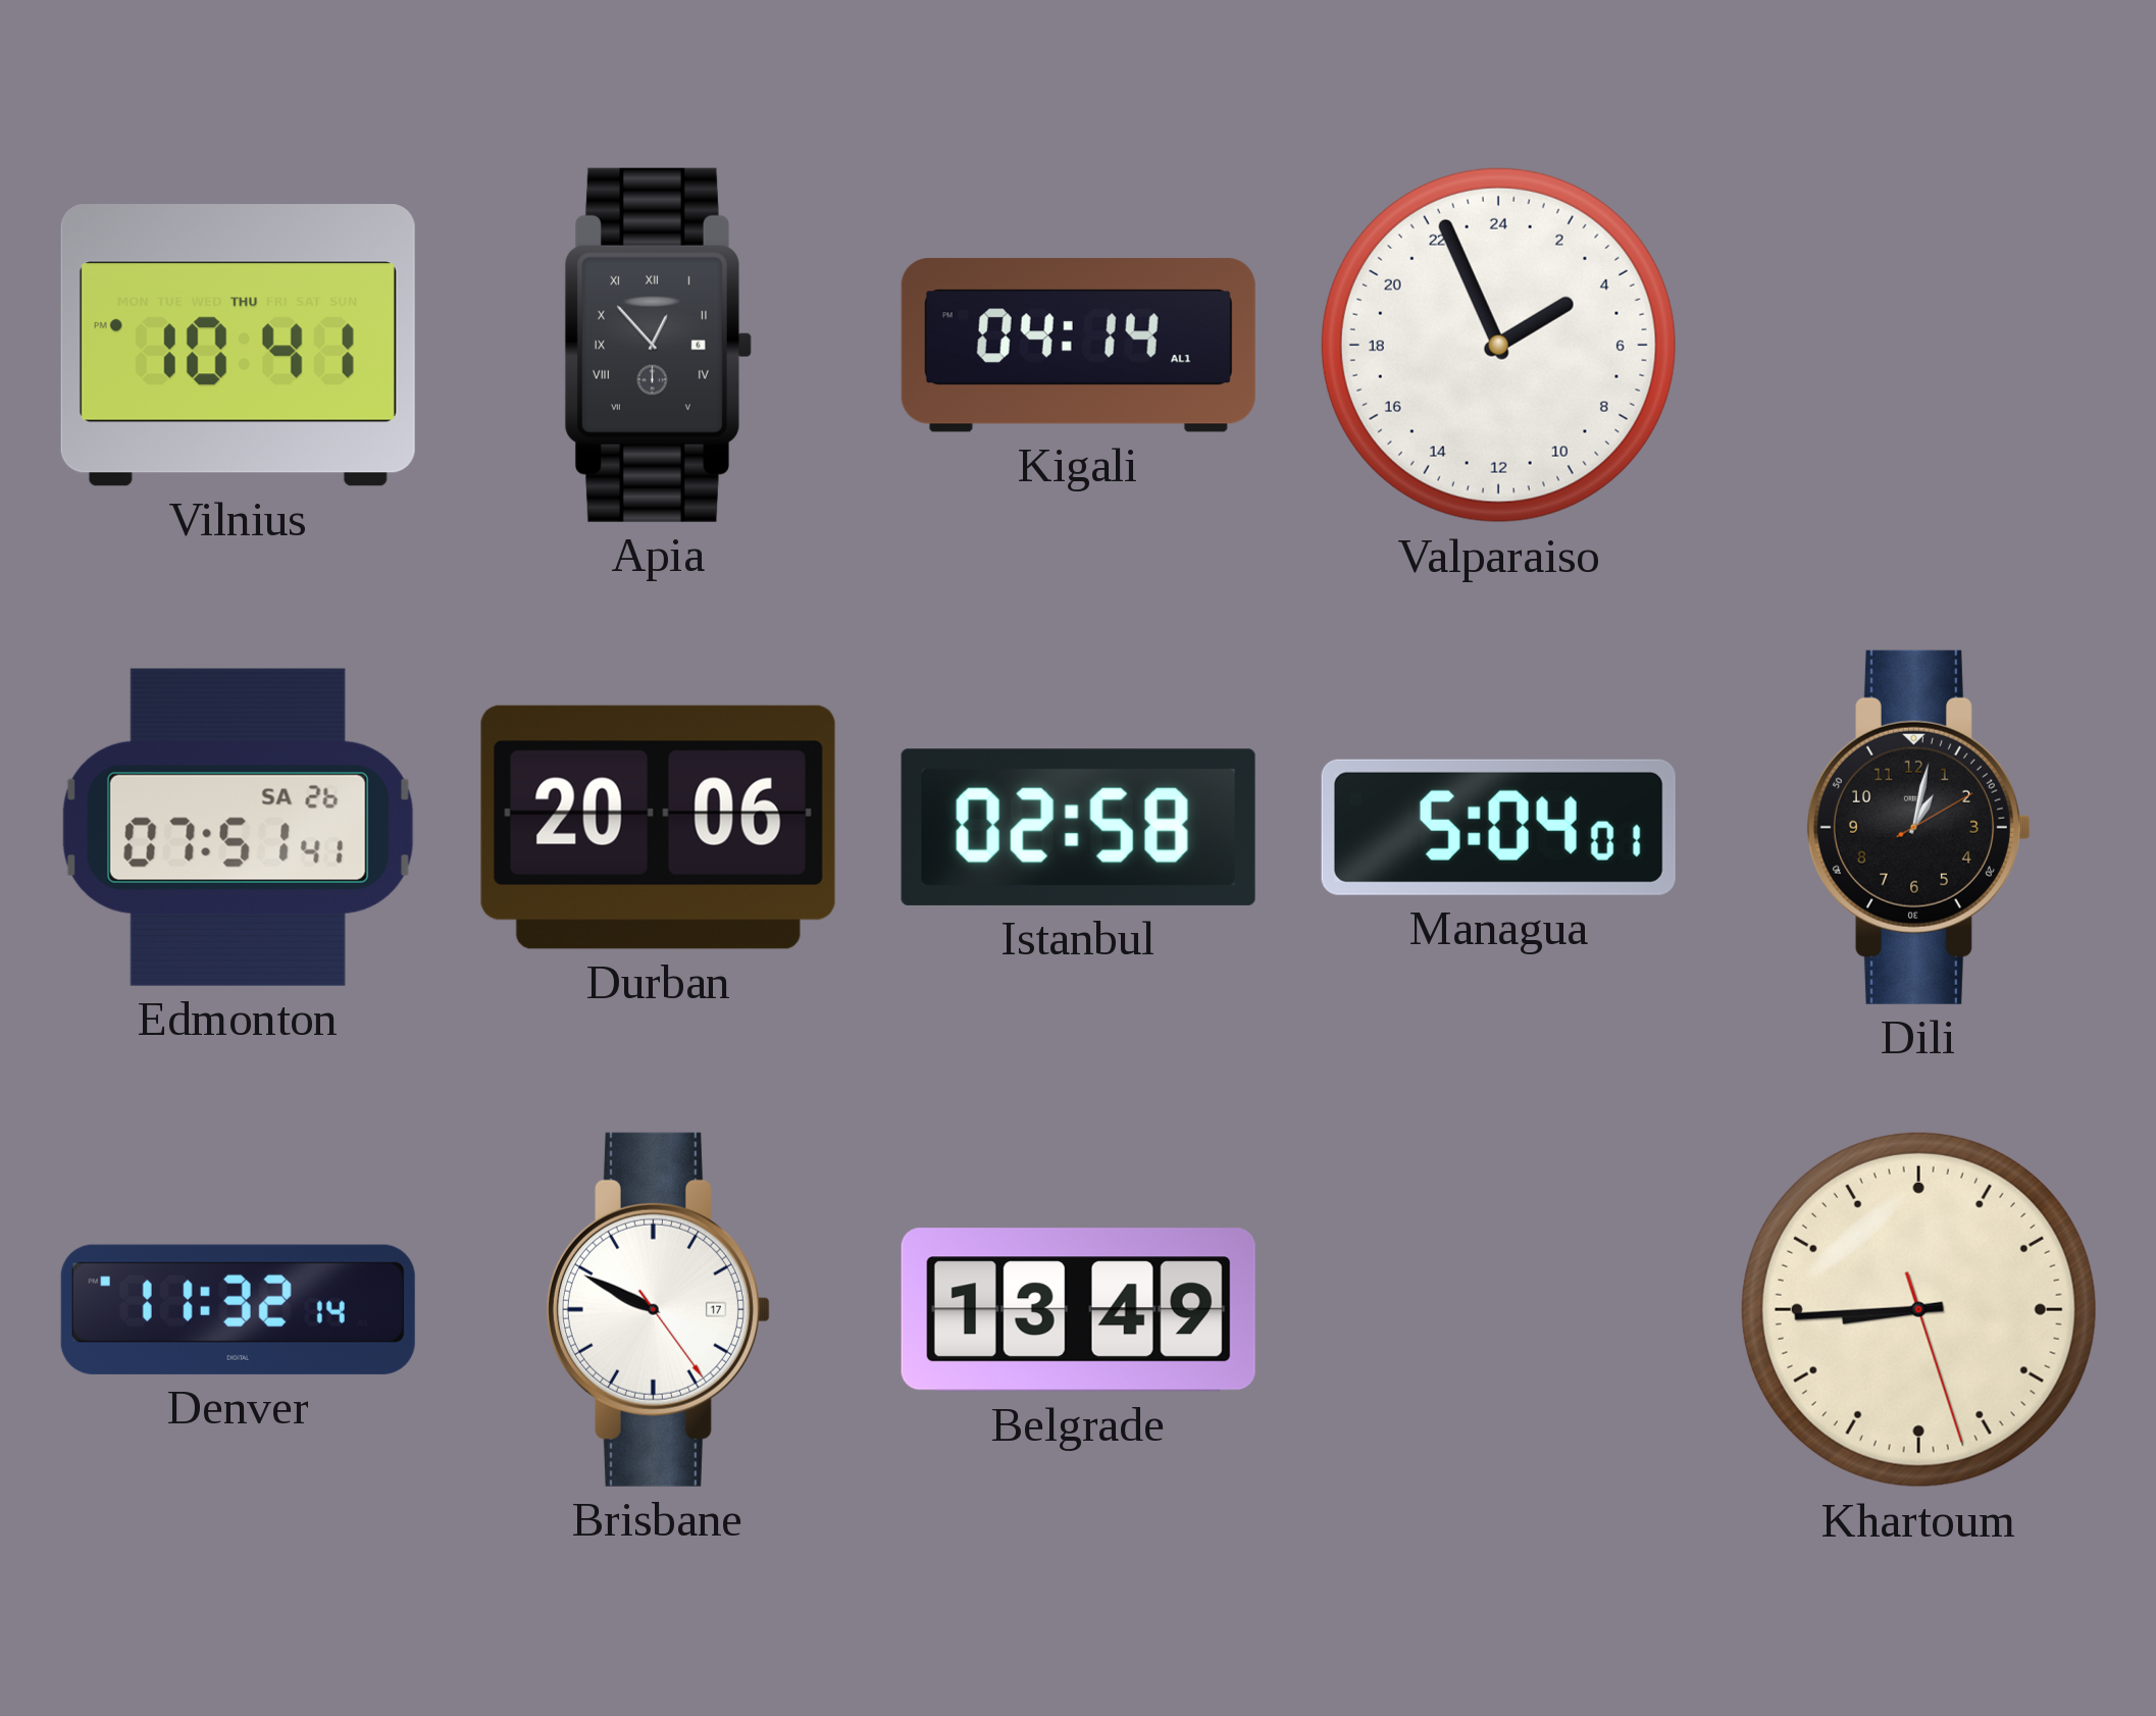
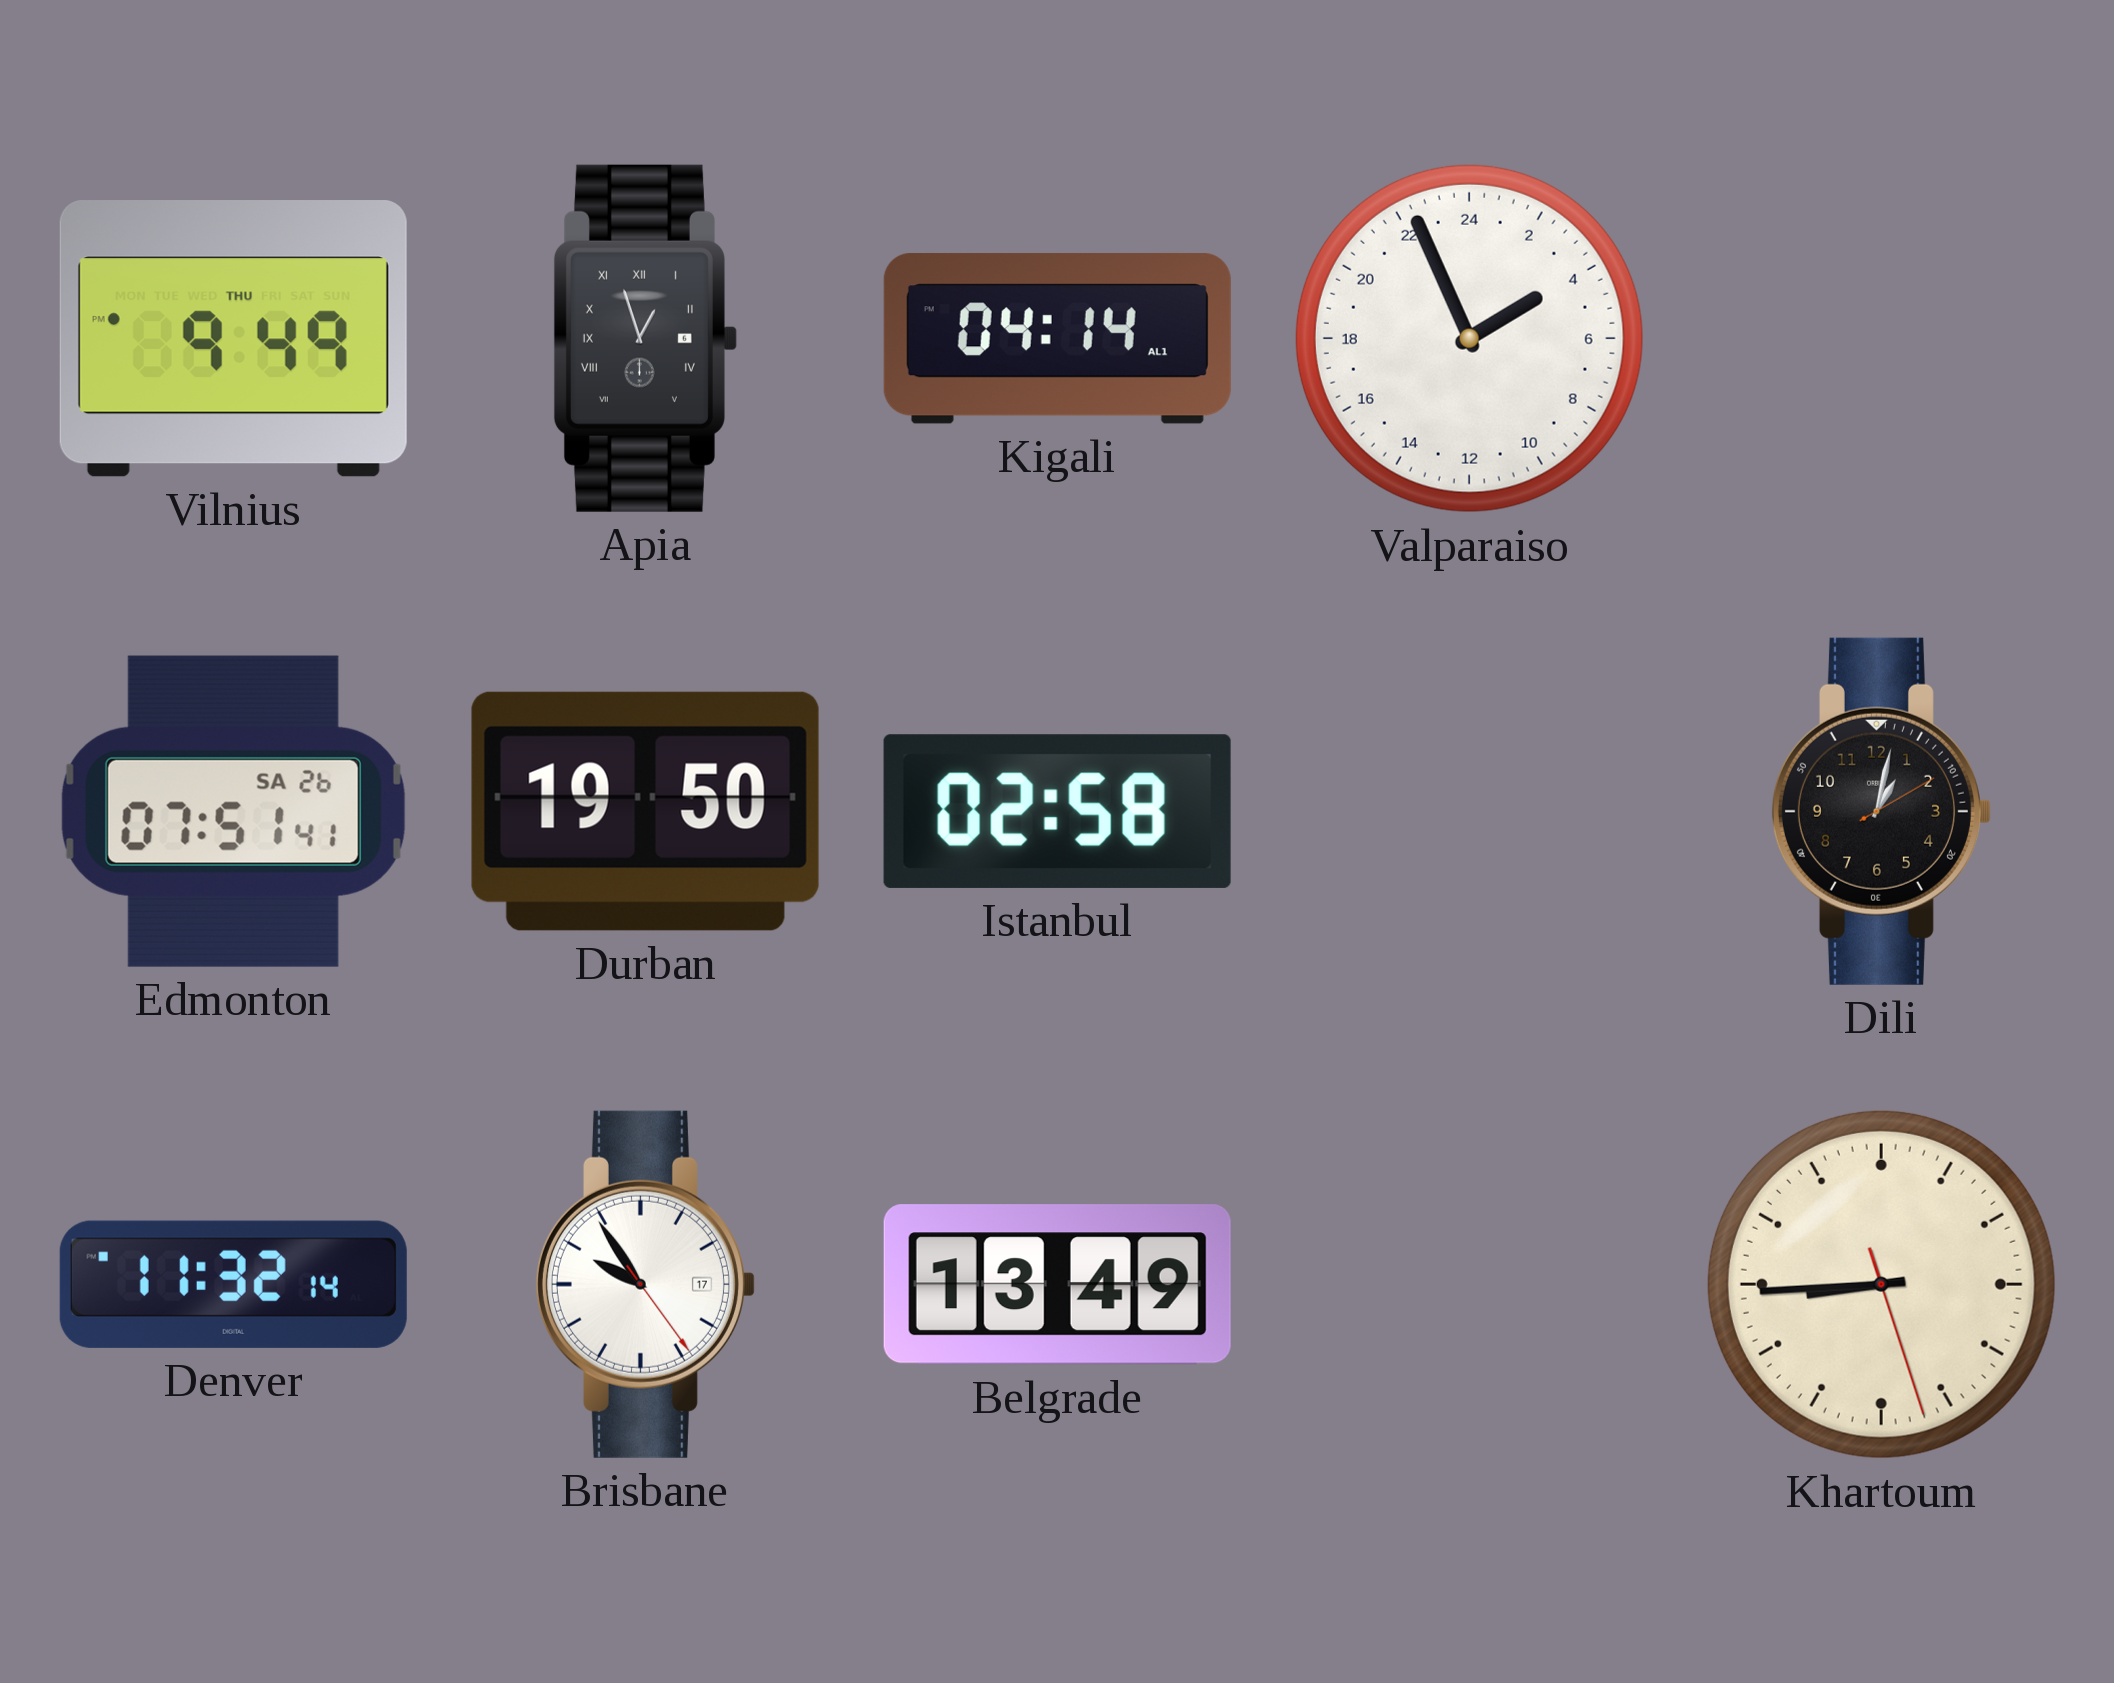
Vilnius: 10:41 -> 9:49
Apia: 12:53 -> 12:57
Durban: 20:06 -> 19:50
Managua: 5:04 -> none
Brisbane: 9:49 -> 9:54
